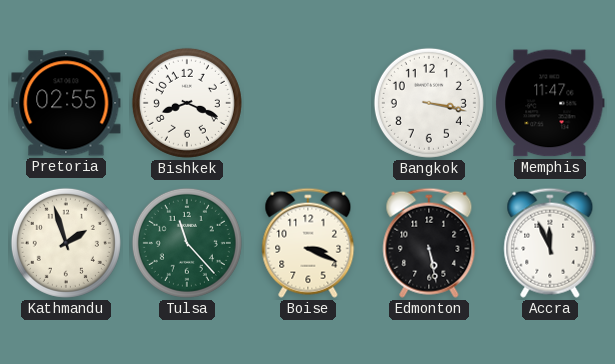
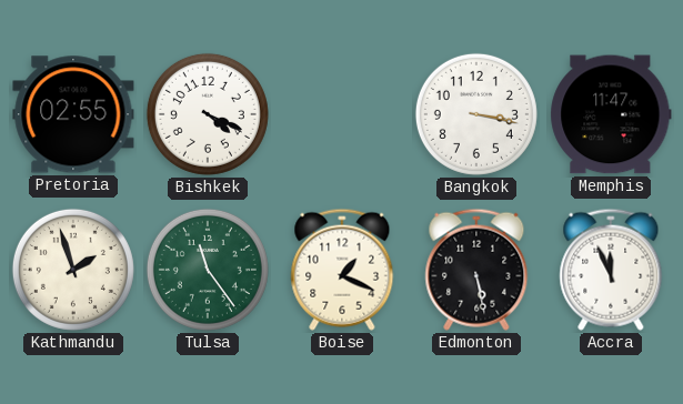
Bishkek: 8:19 -> 4:19
Tulsa: 11:23 -> 11:24
Boise: 3:19 -> 1:19
